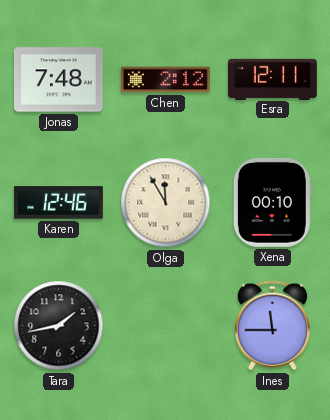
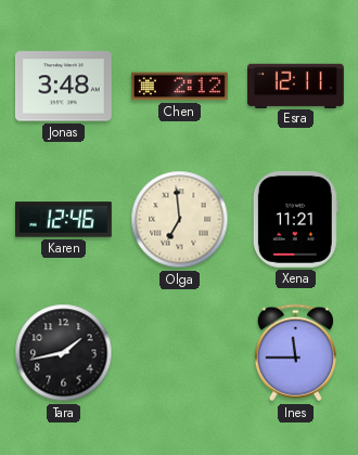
Jonas: 7:48 -> 3:48
Olga: 11:55 -> 6:59
Xena: 00:10 -> 11:21
